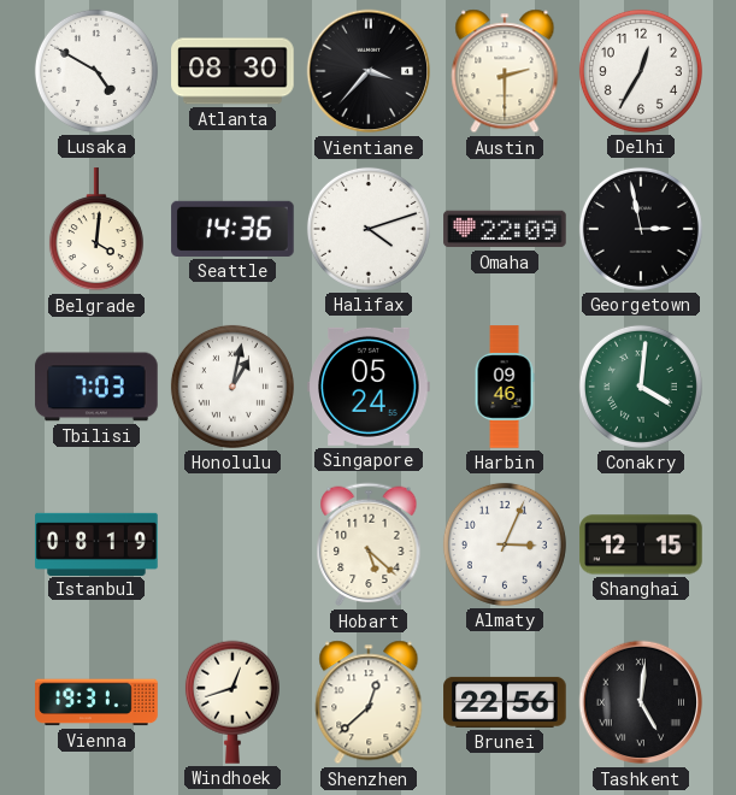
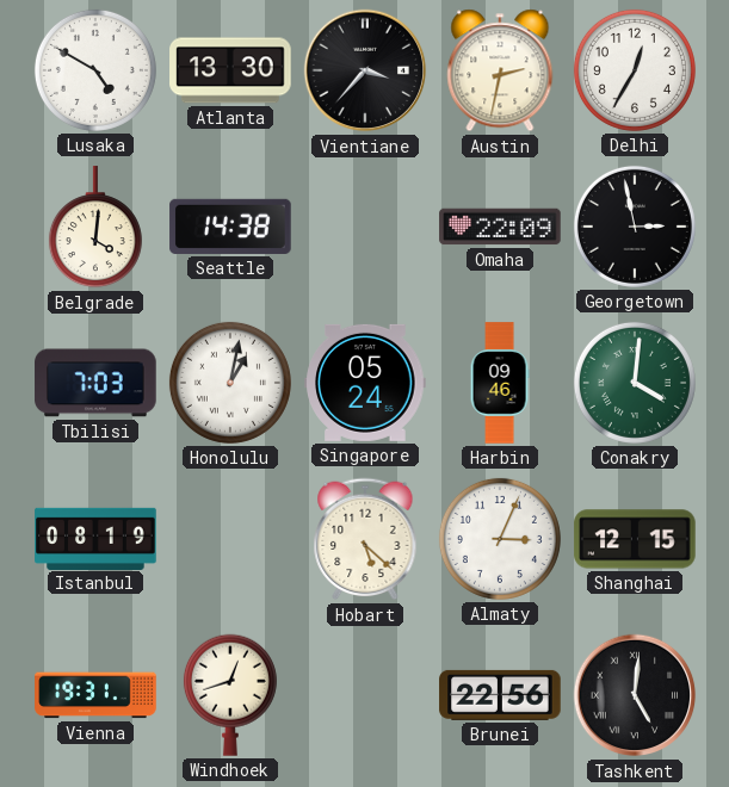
Atlanta: 08:30 -> 13:30
Austin: 2:30 -> 2:32
Seattle: 14:36 -> 14:38
Halifax: 4:12 -> none
Shenzhen: 12:38 -> none
